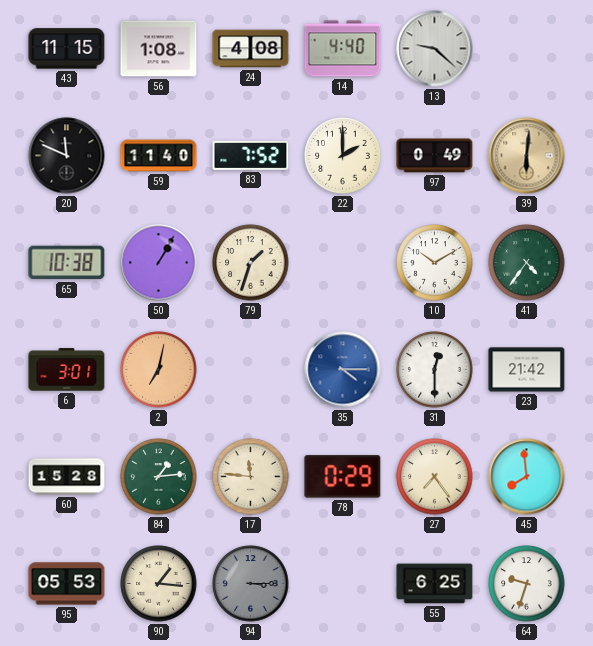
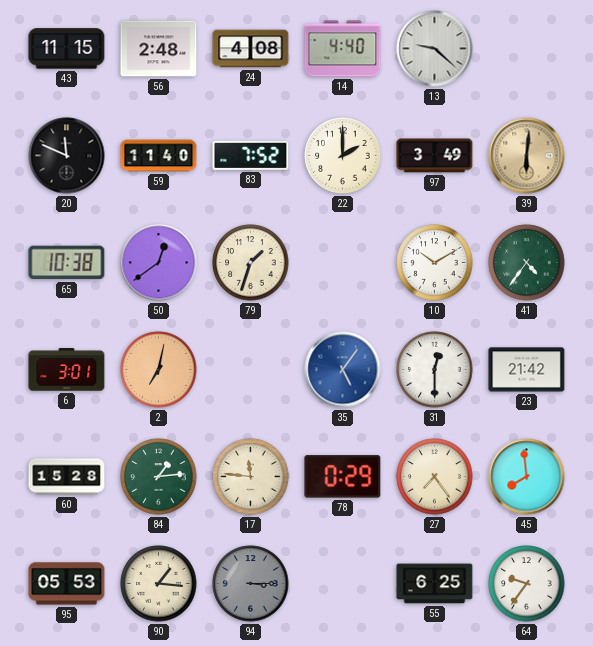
56: 1:08 -> 2:48
97: 0:49 -> 3:49
50: 1:05 -> 12:39
35: 4:15 -> 5:06
64: 9:33 -> 9:36
